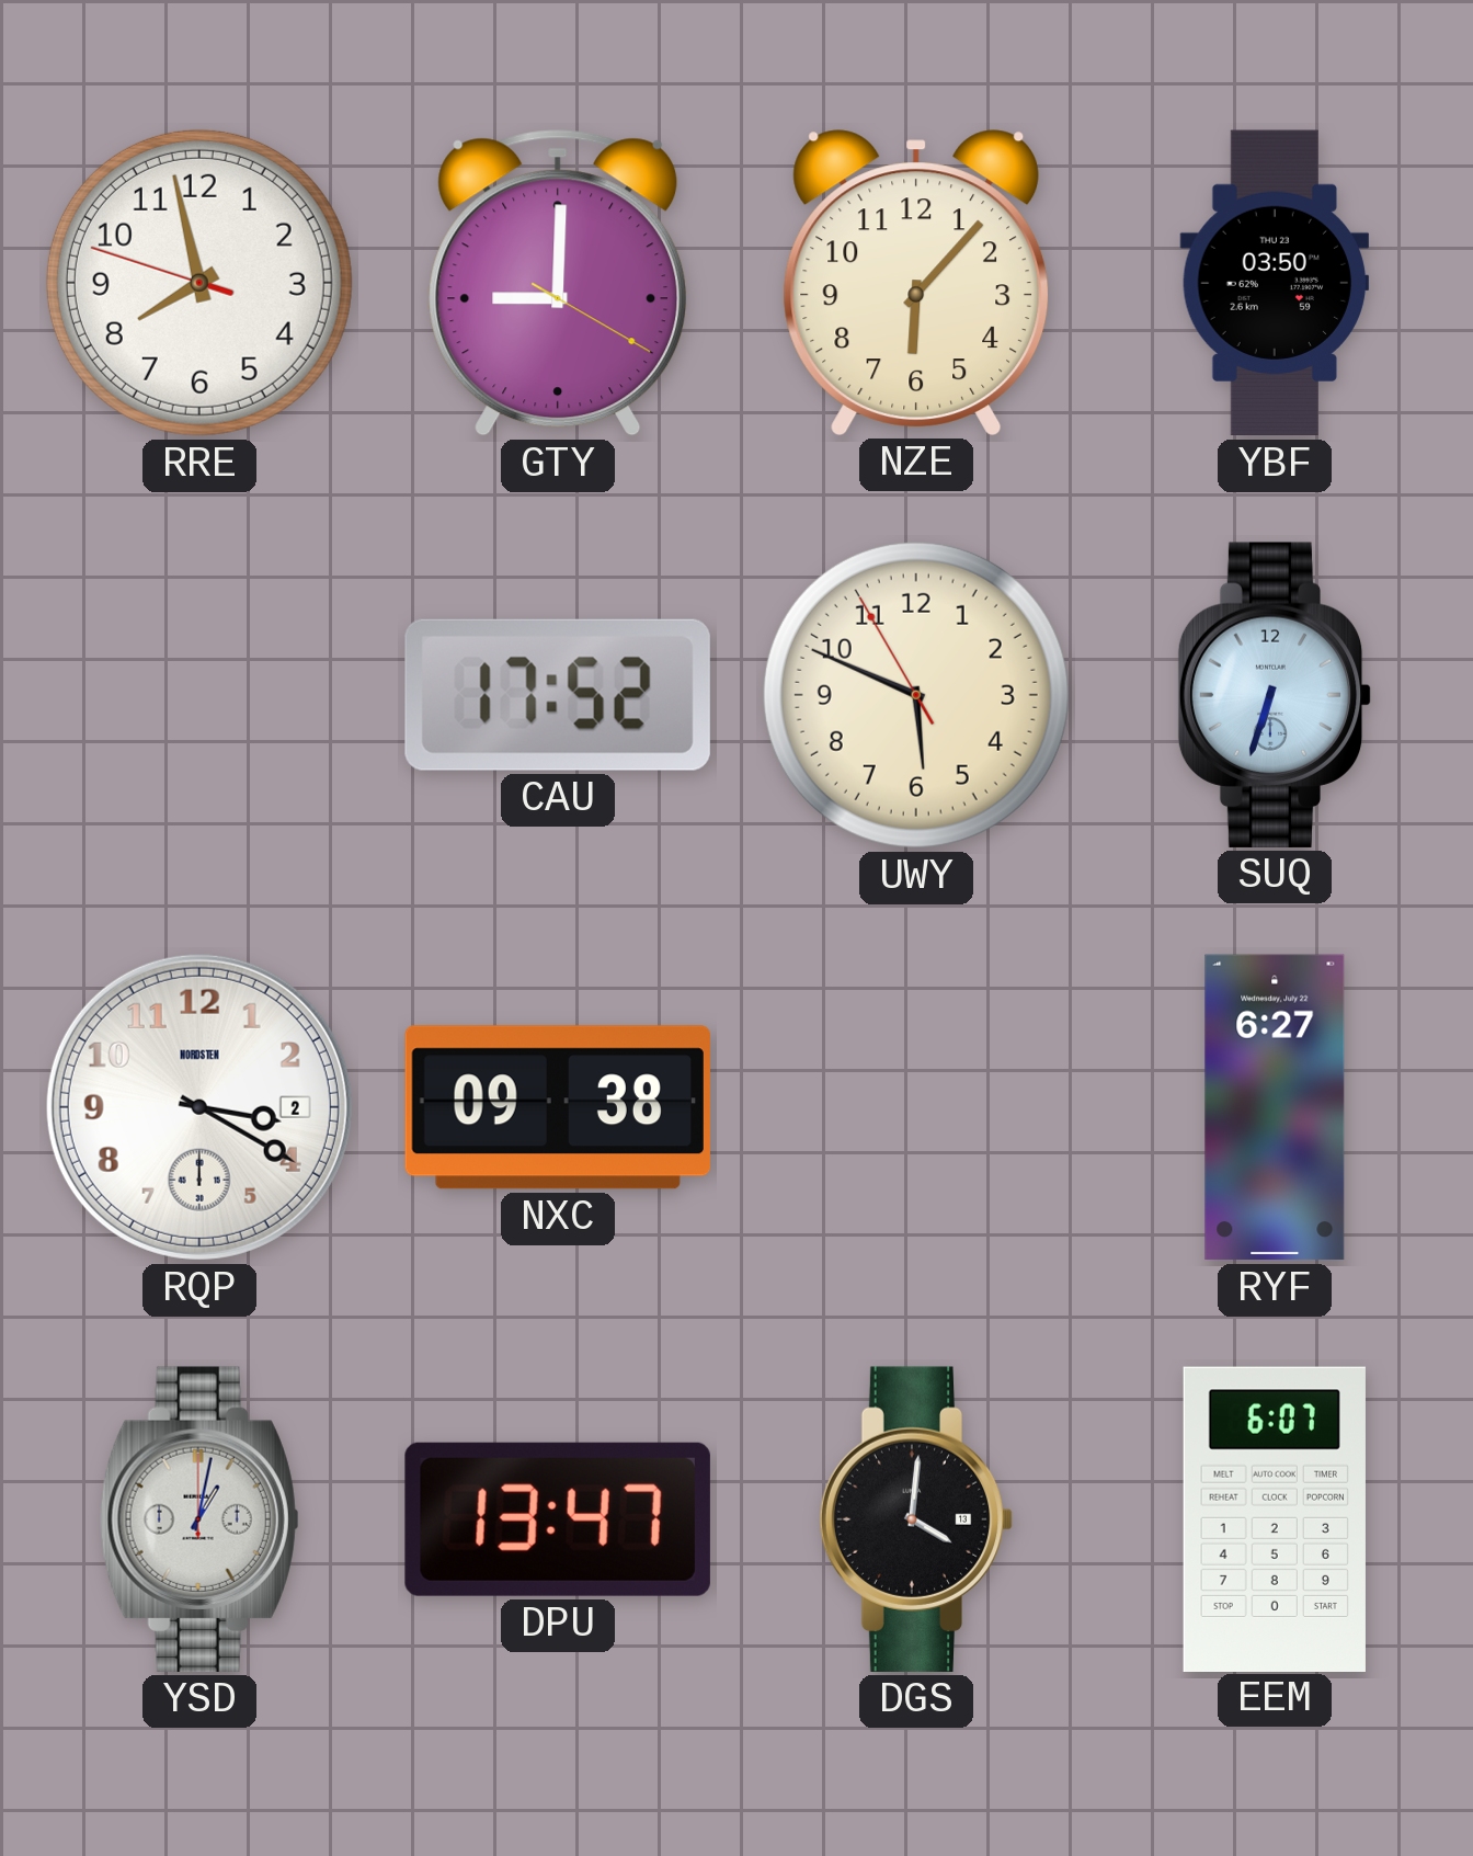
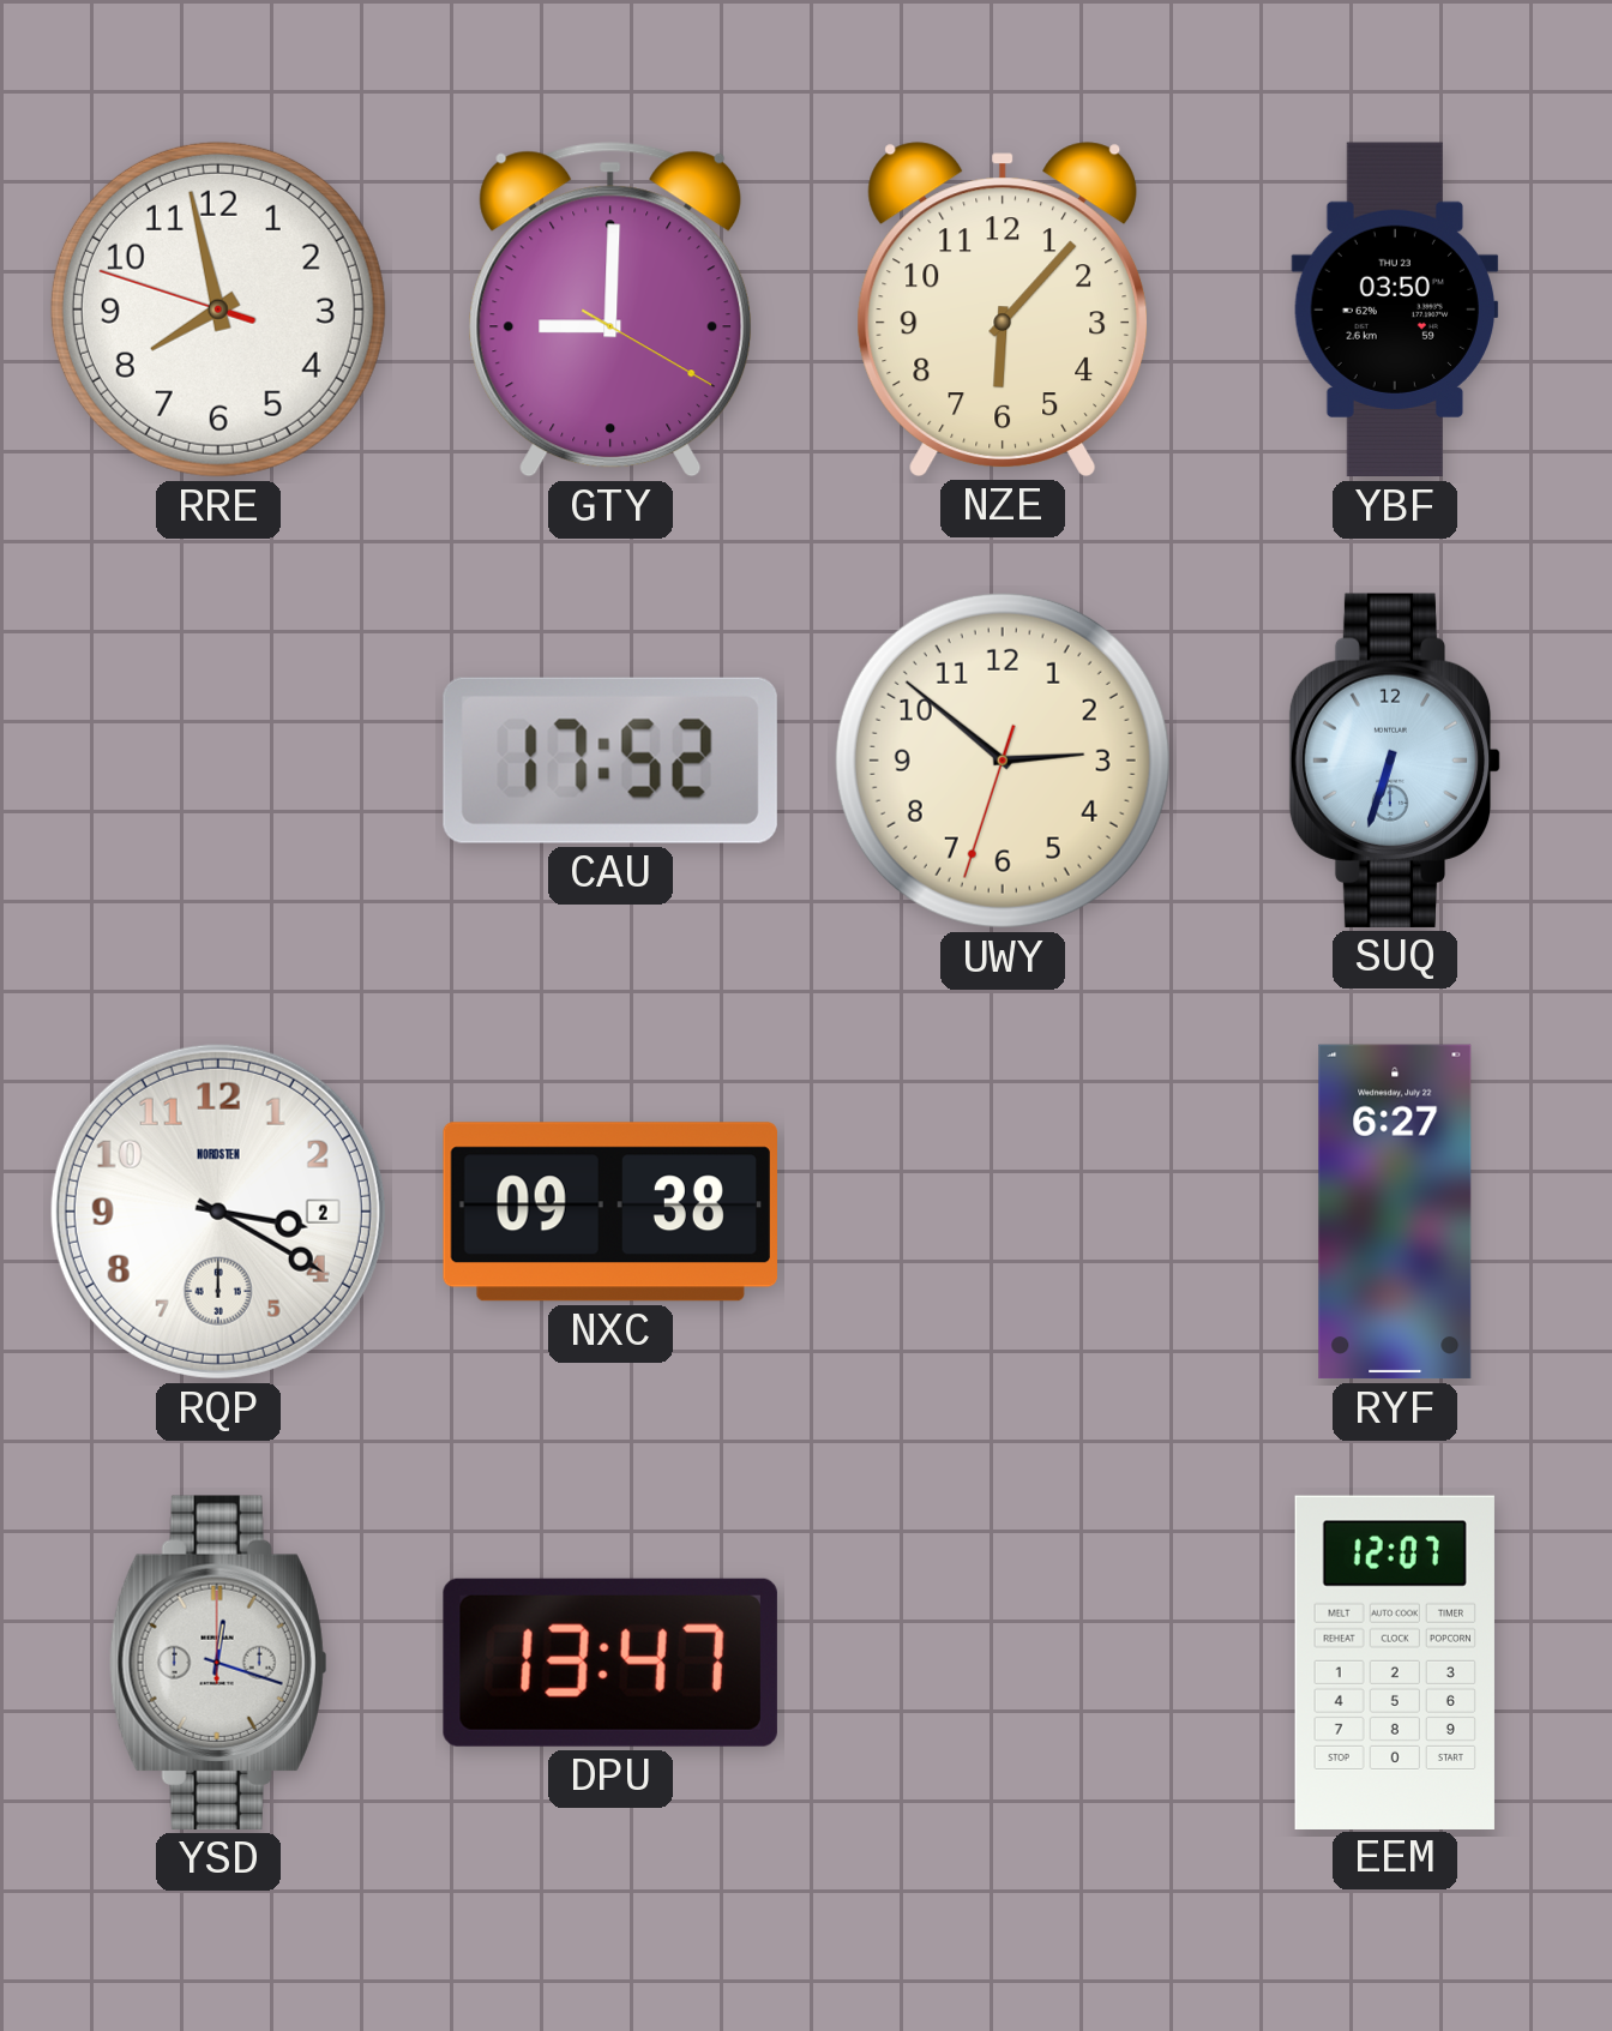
UWY: 5:48 -> 2:51
YSD: 1:02 -> 12:18
DGS: 4:01 -> none
EEM: 6:07 -> 12:07
